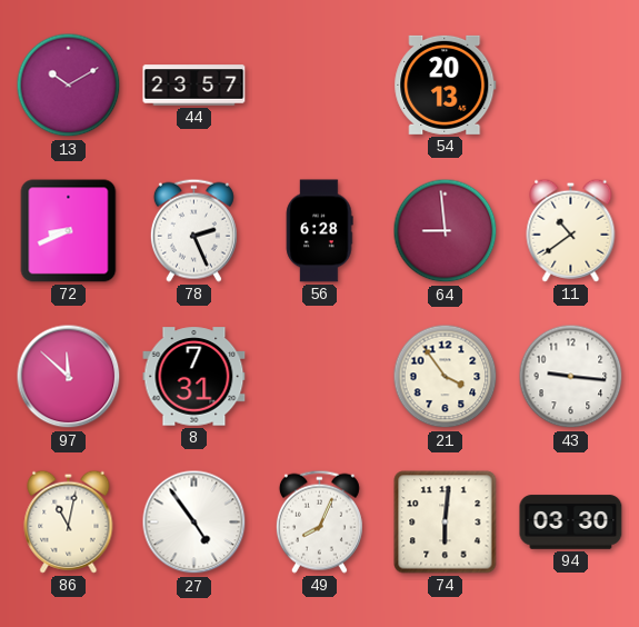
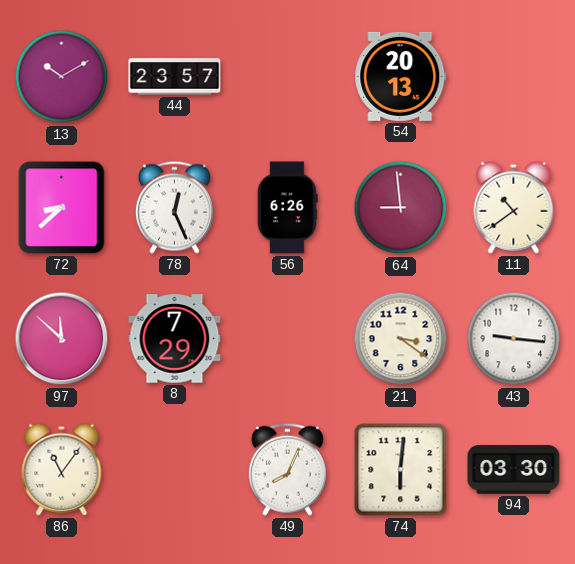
72: 8:41 -> 8:38
78: 2:26 -> 12:26
56: 6:28 -> 6:26
8: 7:31 -> 7:29
21: 3:54 -> 3:21
86: 11:02 -> 11:06
27: 4:54 -> none
